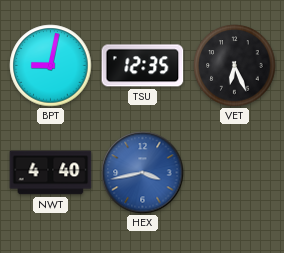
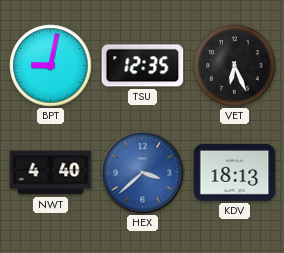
HEX: 3:43 -> 3:38
KDV: none -> 18:13
